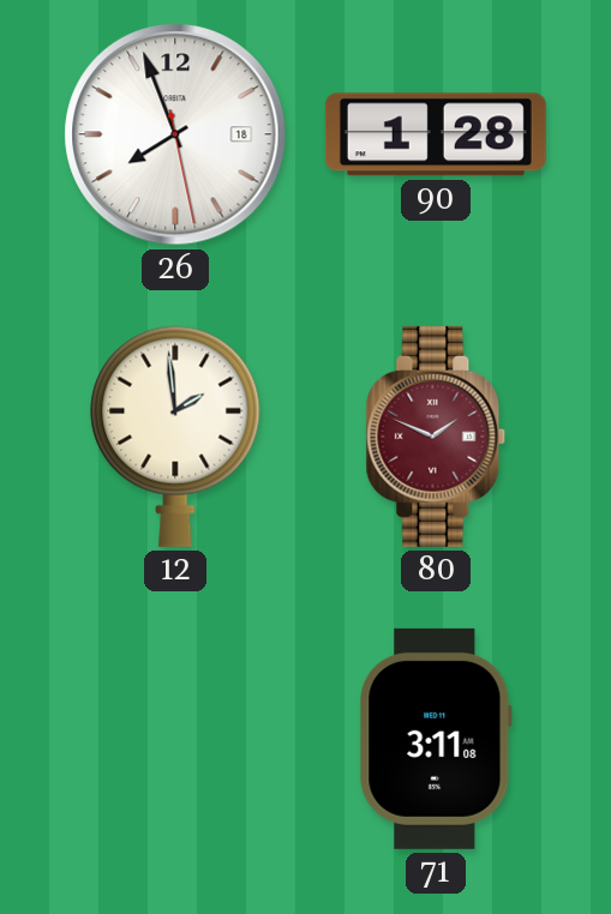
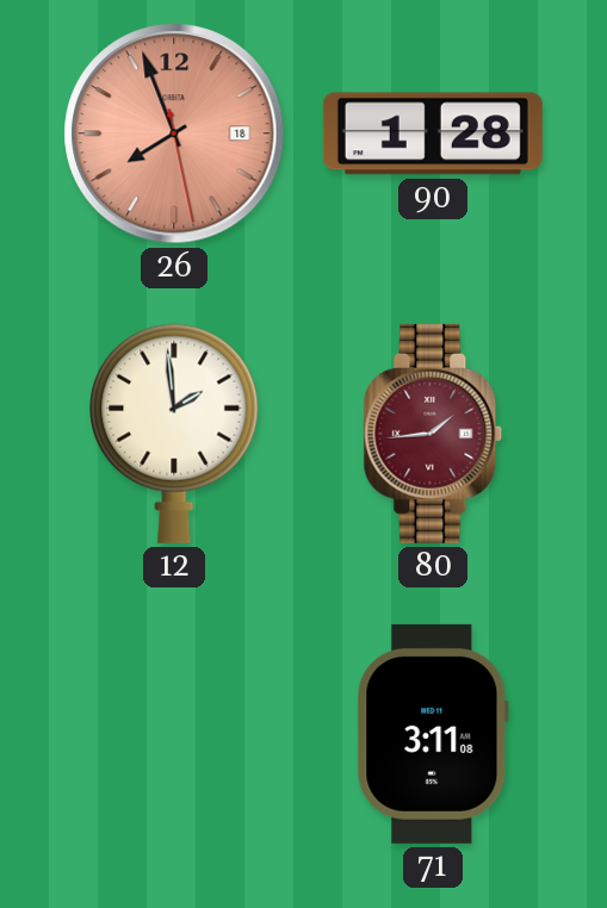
26 dial: white -> salmon
80: 1:49 -> 1:44
